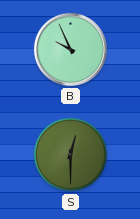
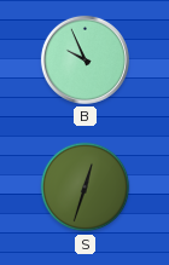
S: 12:30 -> 12:33
